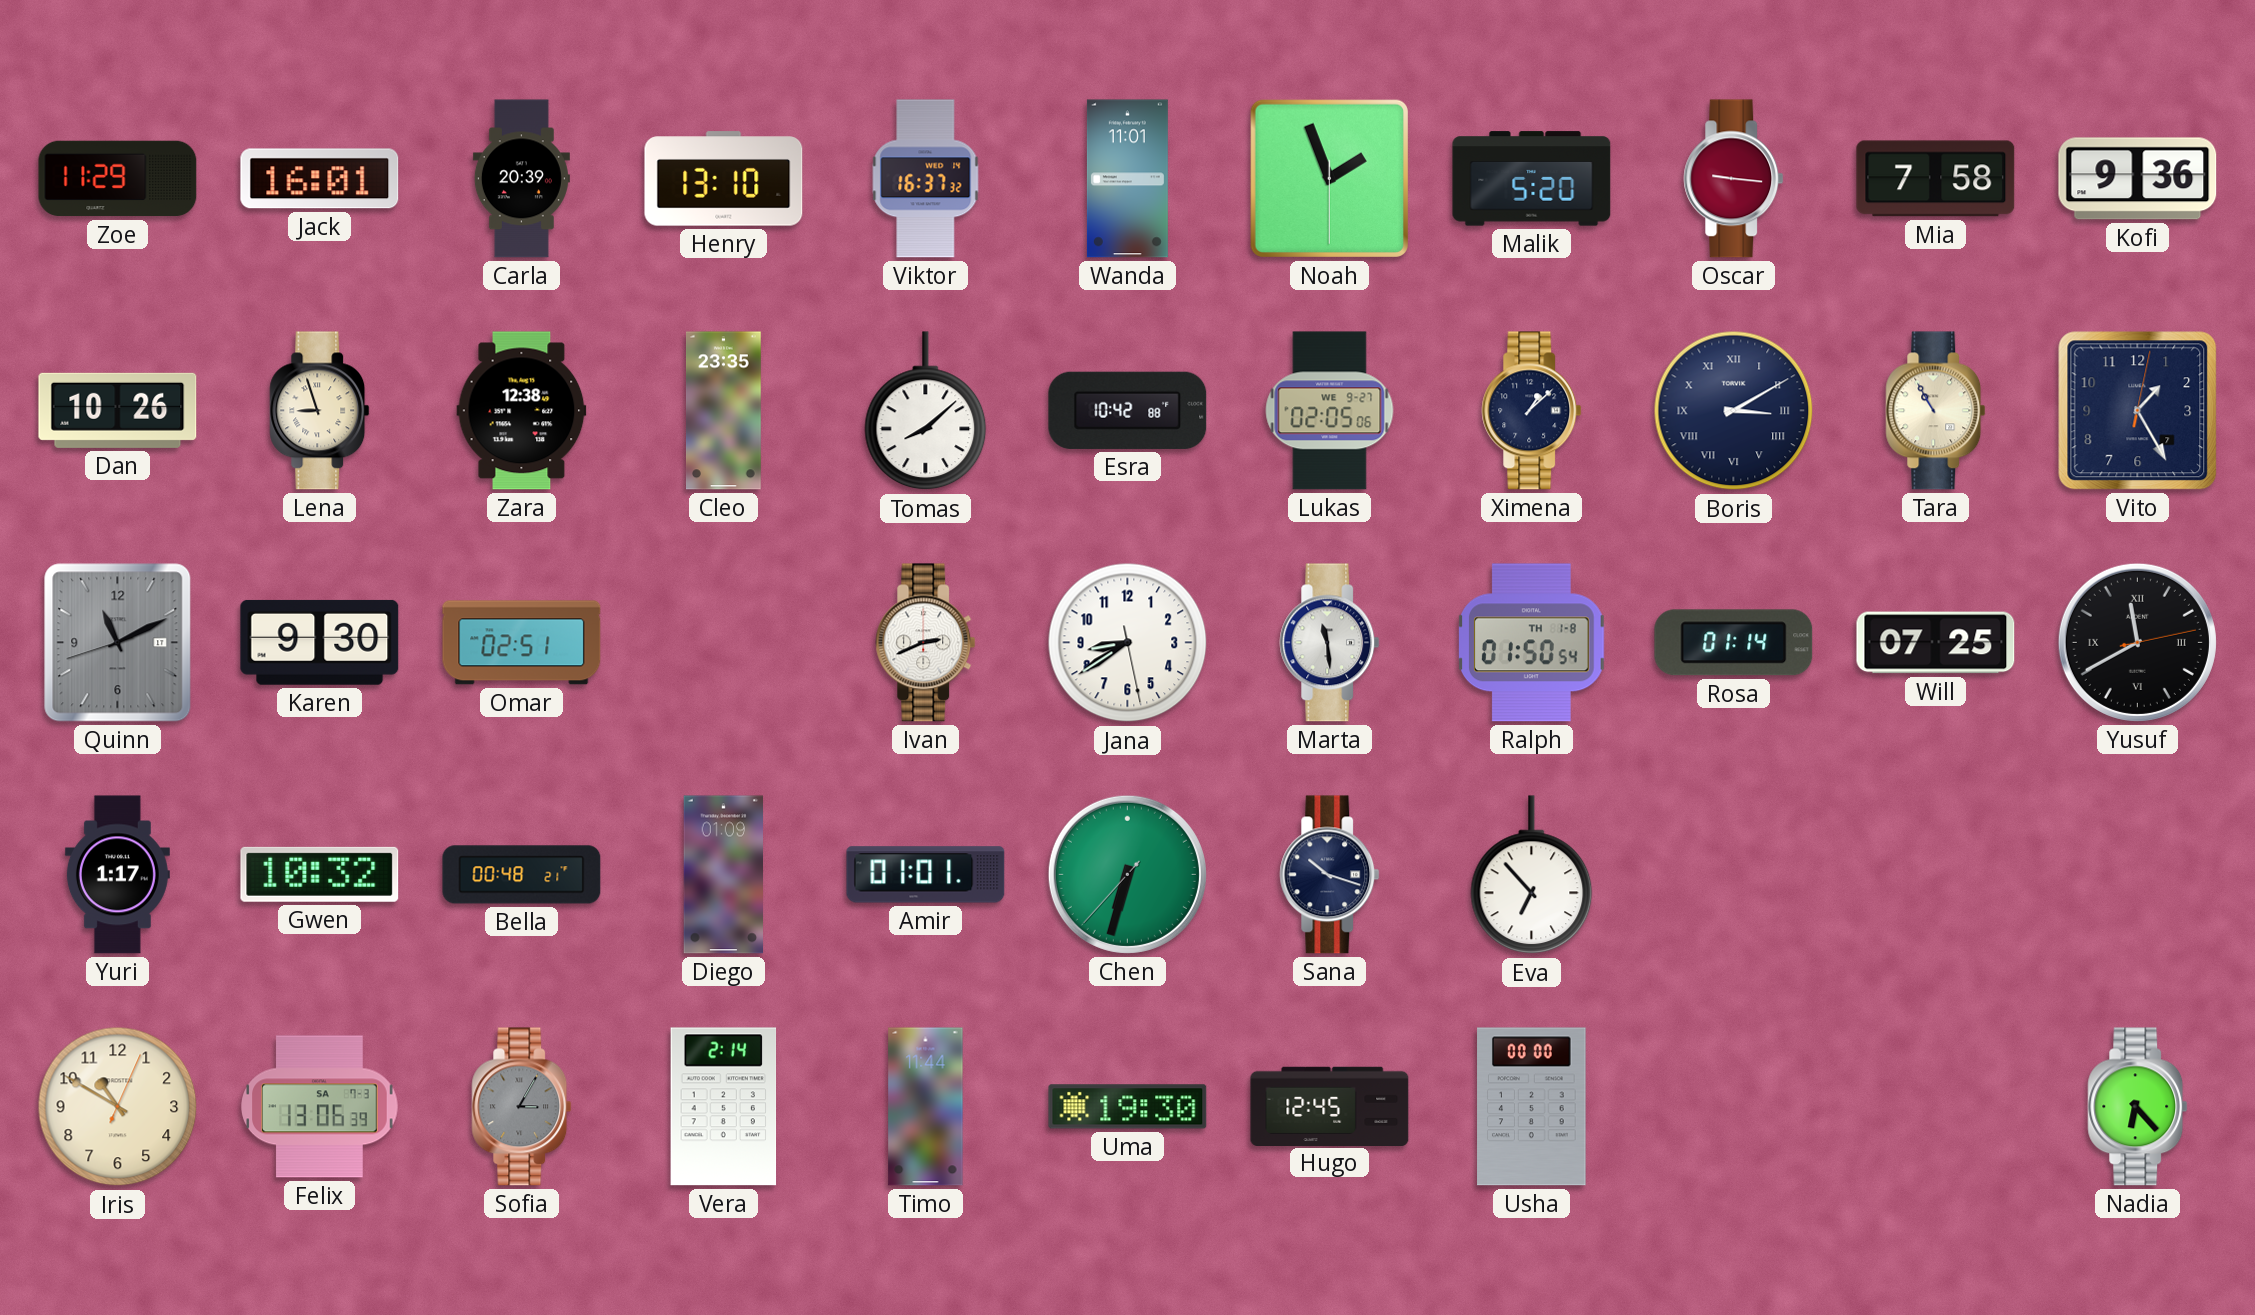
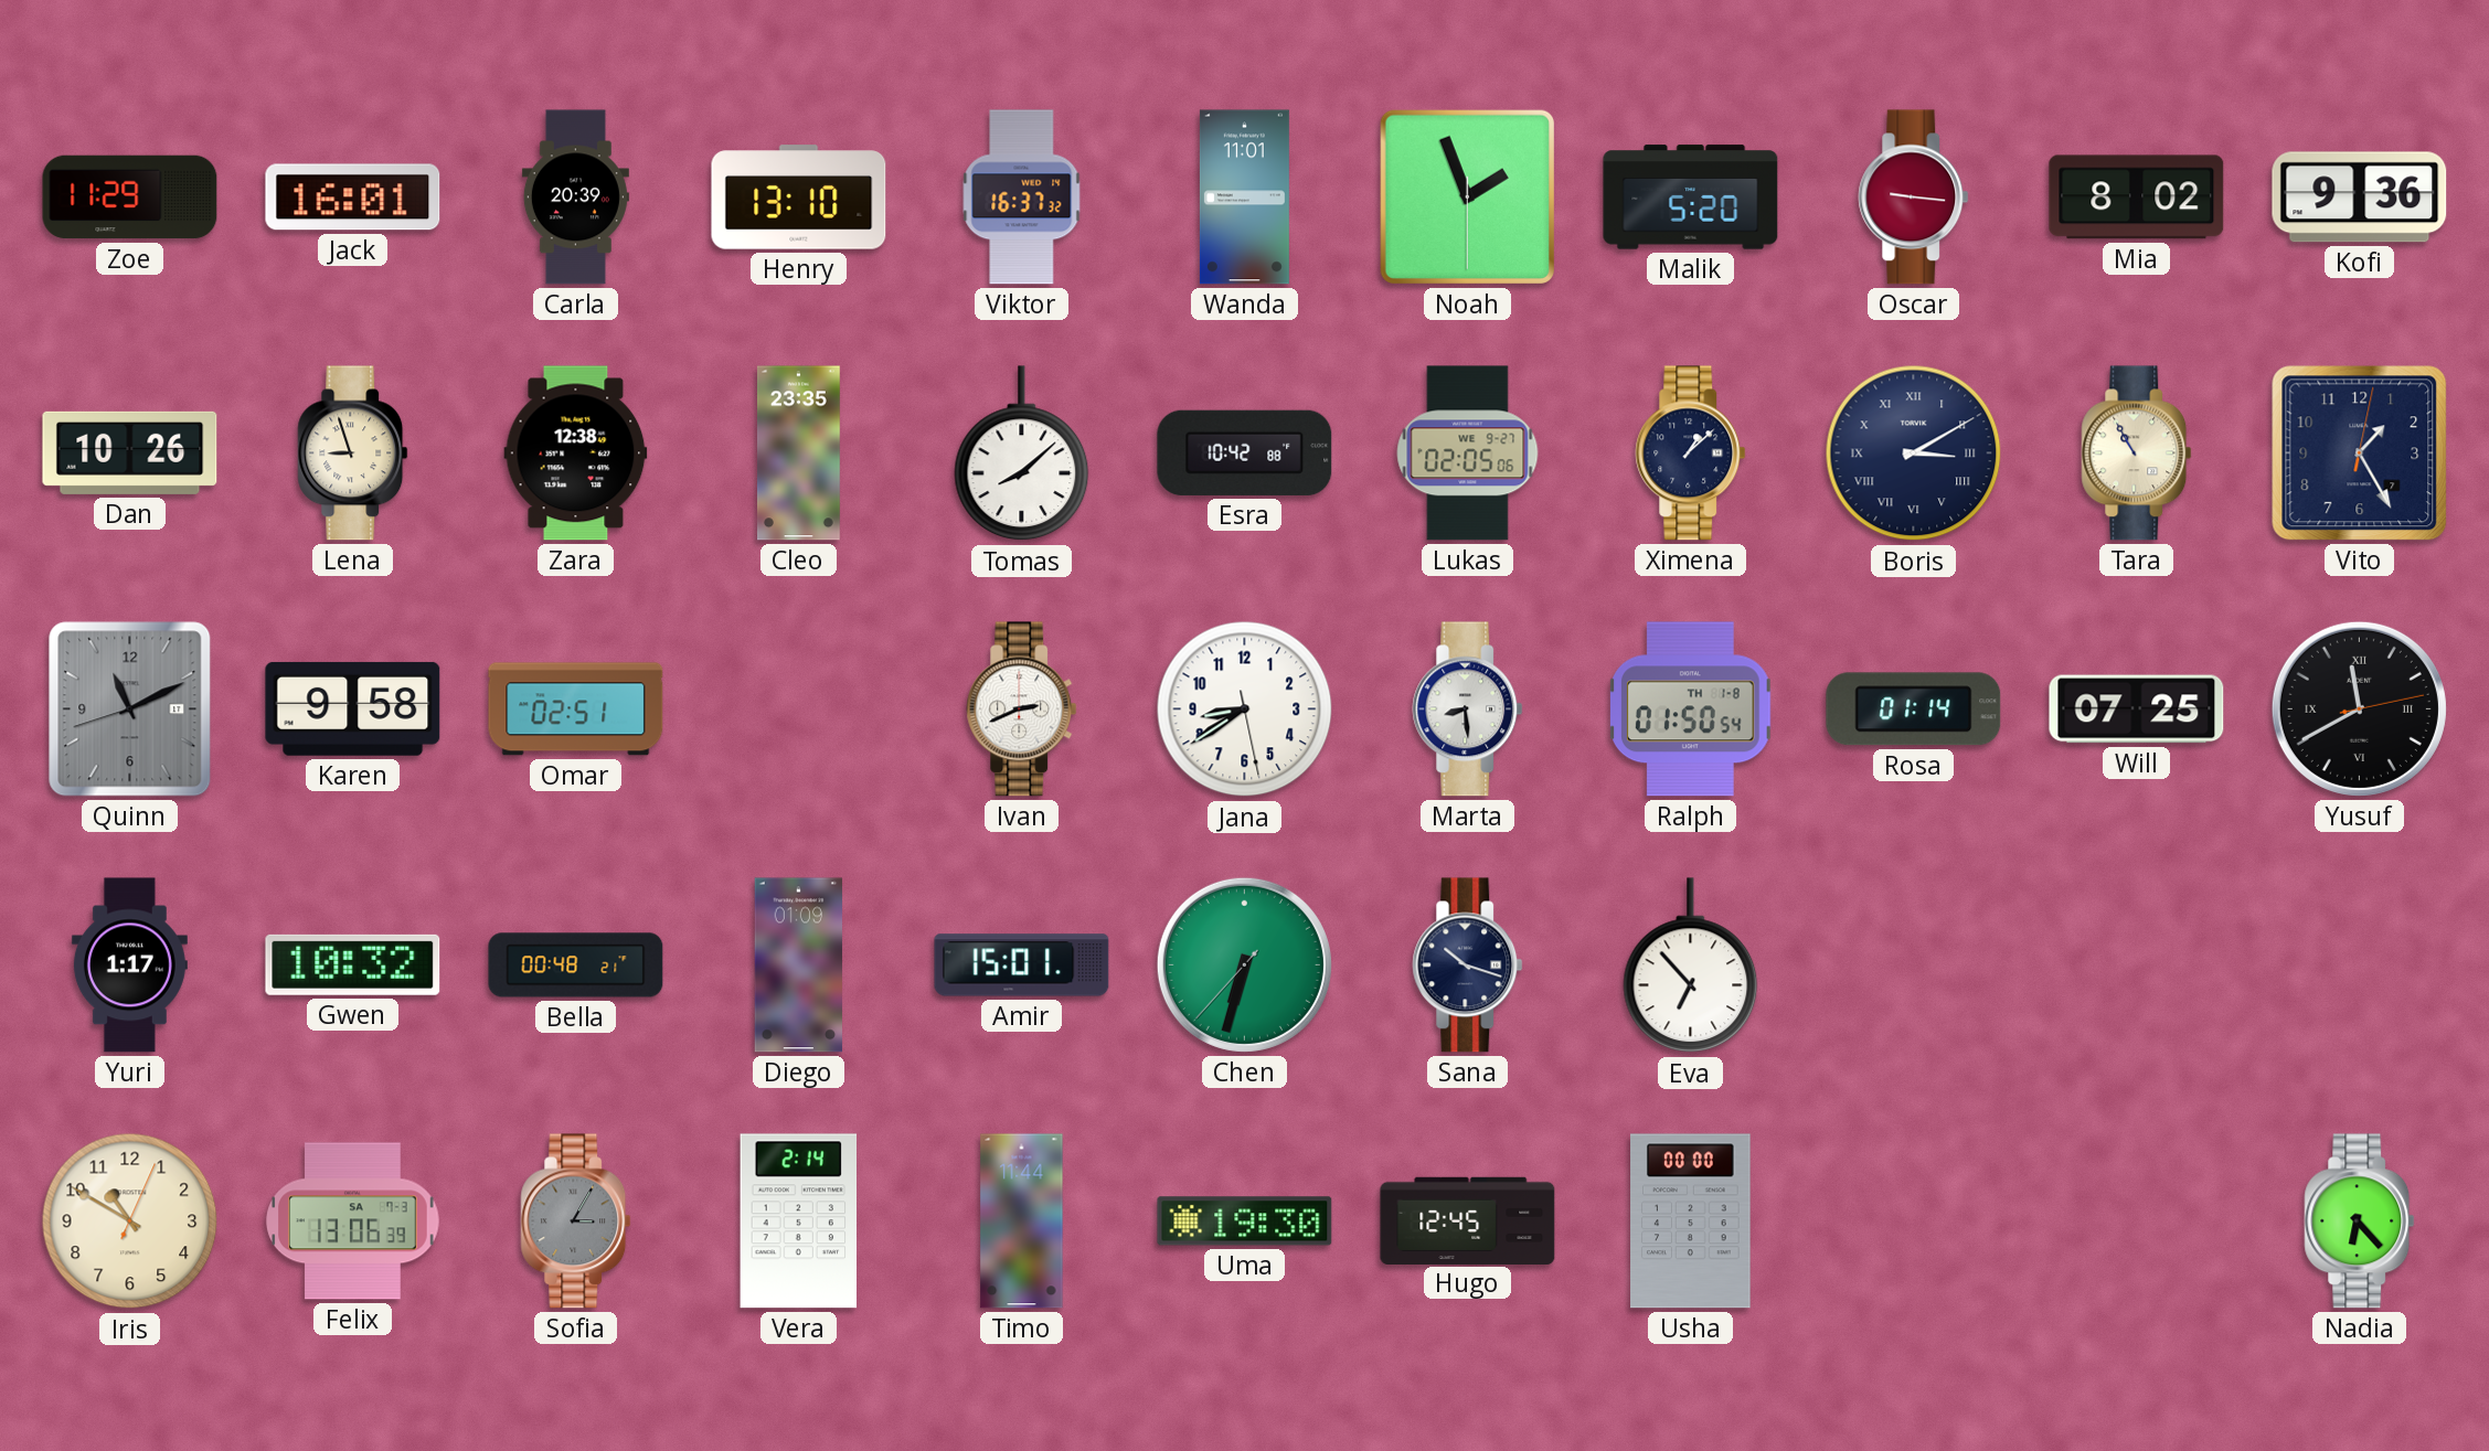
Mia: 7:58 -> 8:02
Karen: 9:30 -> 9:58
Marta: 11:29 -> 8:29
Amir: 01:01 -> 15:01
